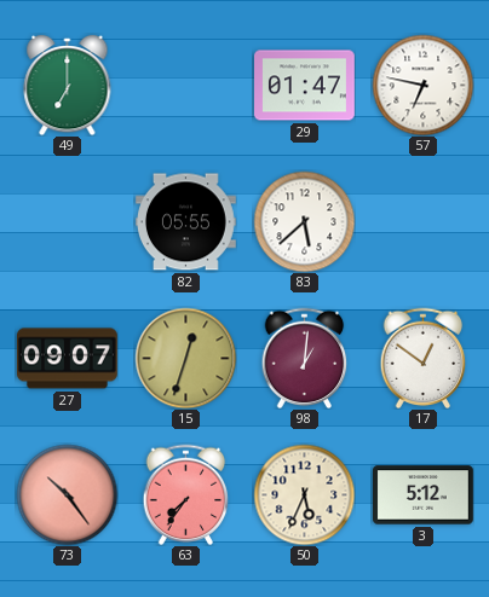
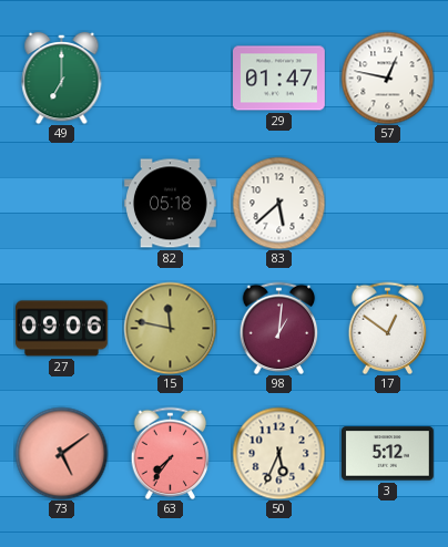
57: 6:47 -> 12:47
82: 05:55 -> 05:18
27: 09:07 -> 09:06
15: 12:33 -> 11:47
73: 10:24 -> 5:09
